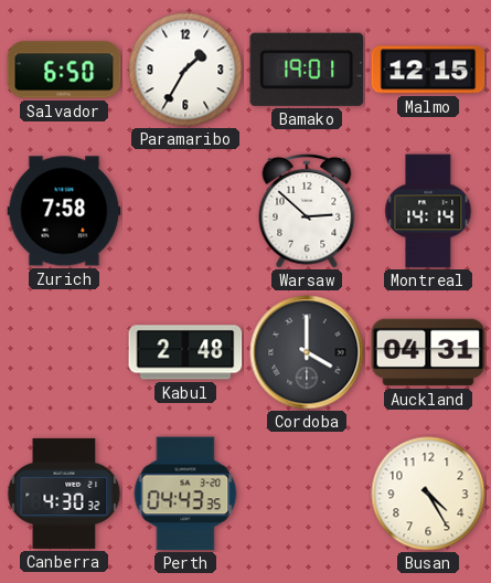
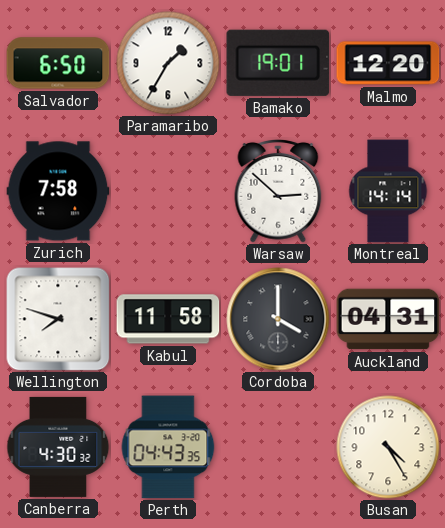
Malmo: 12:15 -> 12:20
Wellington: none -> 7:48
Kabul: 2:48 -> 11:58
